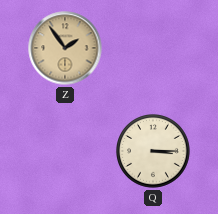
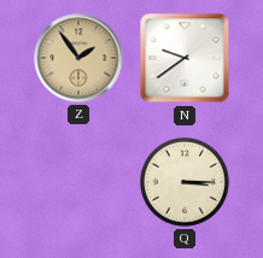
N: none -> 9:39
